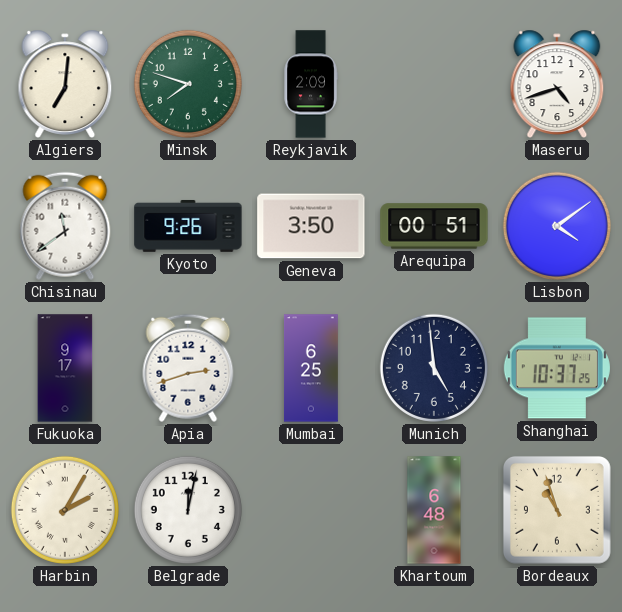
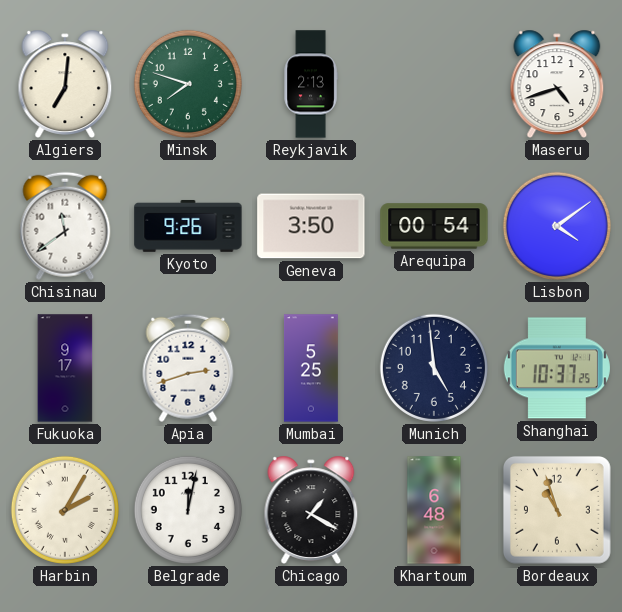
Reykjavik: 2:09 -> 2:13
Arequipa: 00:51 -> 00:54
Mumbai: 6:25 -> 5:25
Chicago: none -> 1:20
